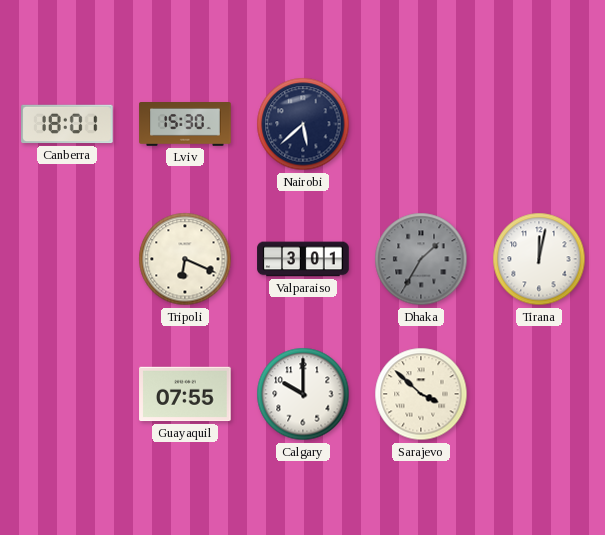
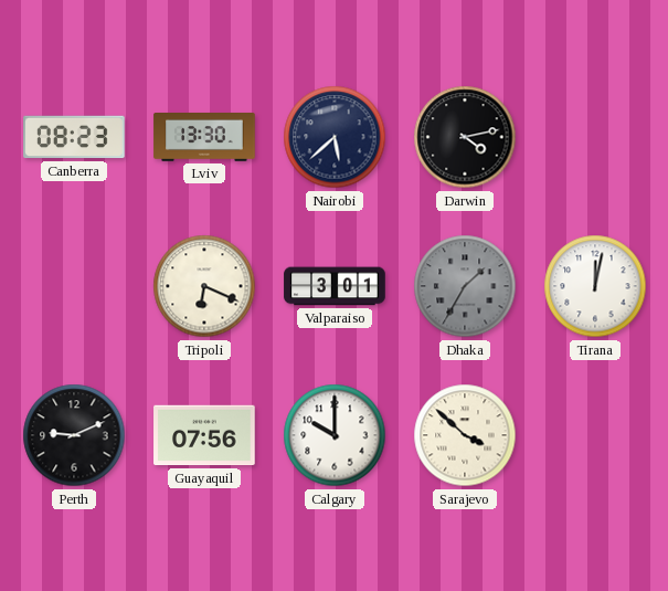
Canberra: 18:01 -> 08:23
Lviv: 15:30 -> 13:30
Darwin: none -> 4:13
Perth: none -> 9:11
Guayaquil: 07:55 -> 07:56
